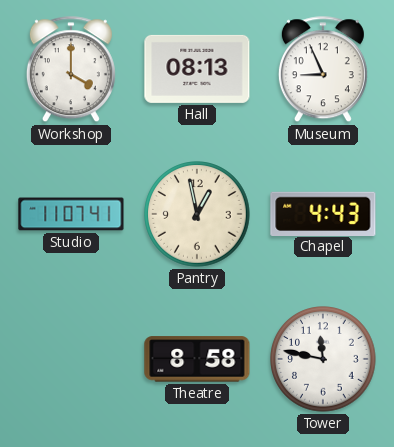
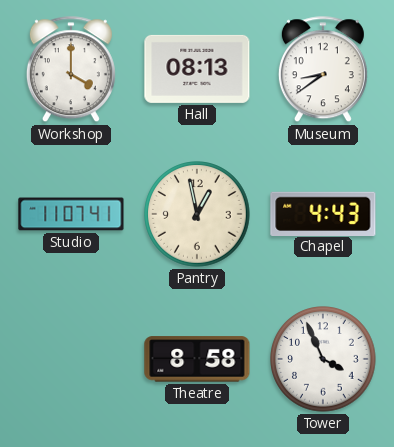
Museum: 8:56 -> 8:39
Tower: 11:47 -> 3:56
